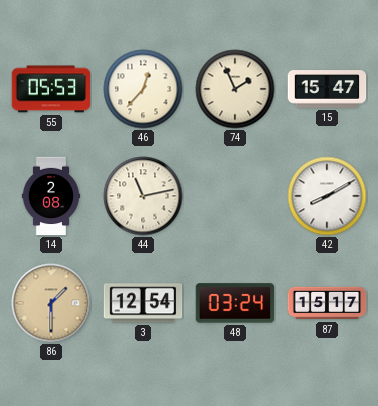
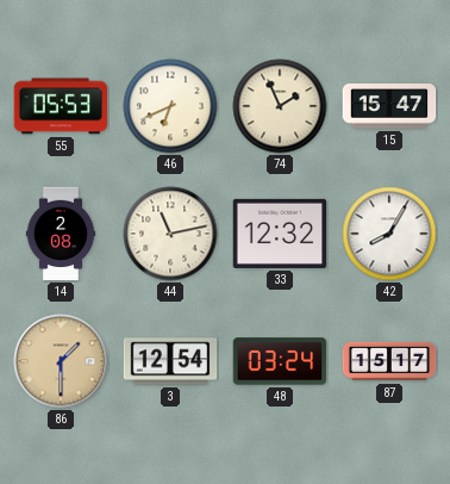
46: 12:37 -> 6:41
33: none -> 12:32
42: 8:10 -> 8:05
